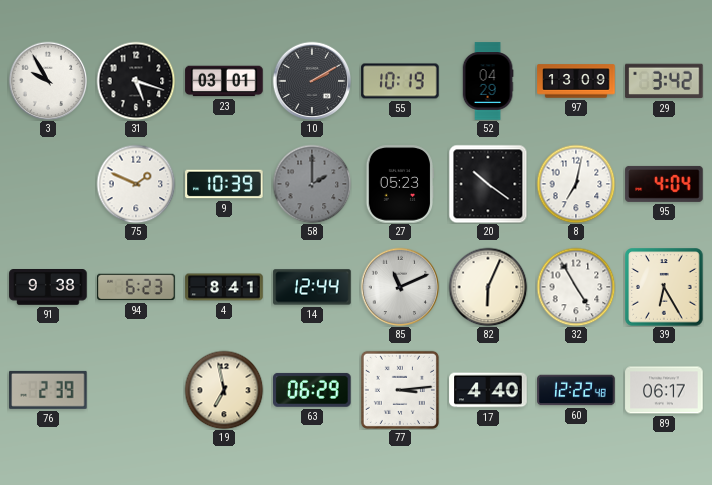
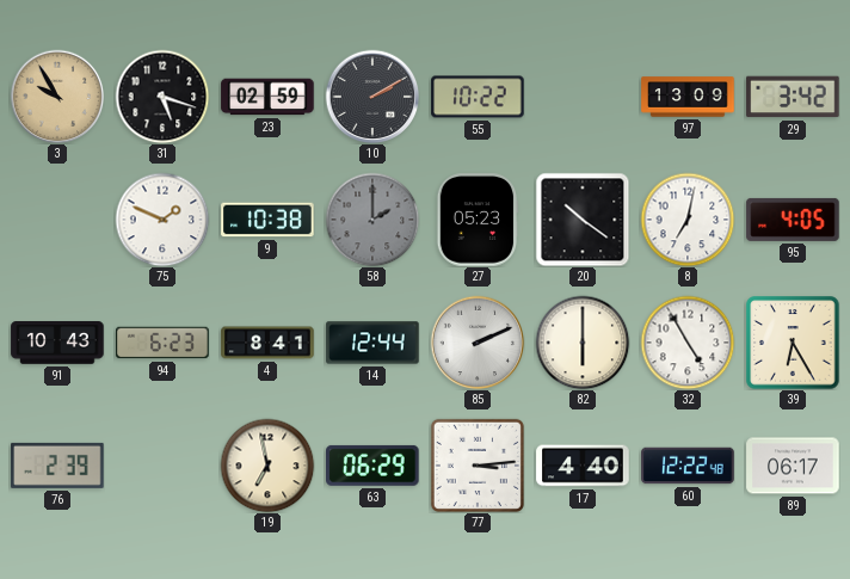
3 dial: white -> champagne
23: 03:01 -> 02:59
55: 10:19 -> 10:22
52: 04:29 -> none
9: 10:39 -> 10:38
95: 4:04 -> 4:05
91: 9:38 -> 10:43
85: 11:11 -> 2:11
82: 6:04 -> 6:00
